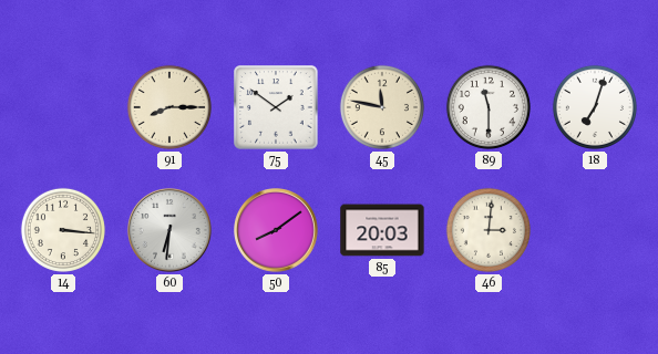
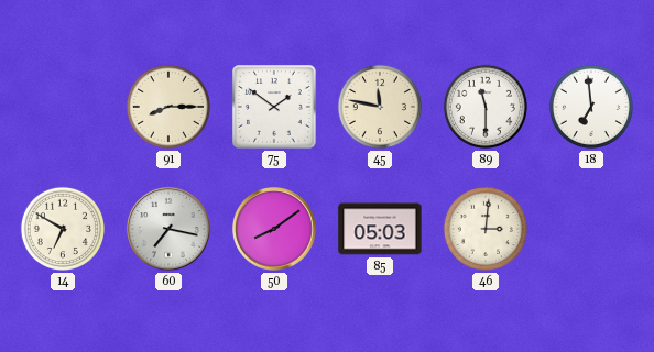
18: 7:03 -> 6:59
14: 3:16 -> 6:50
60: 6:31 -> 7:17
85: 20:03 -> 05:03
